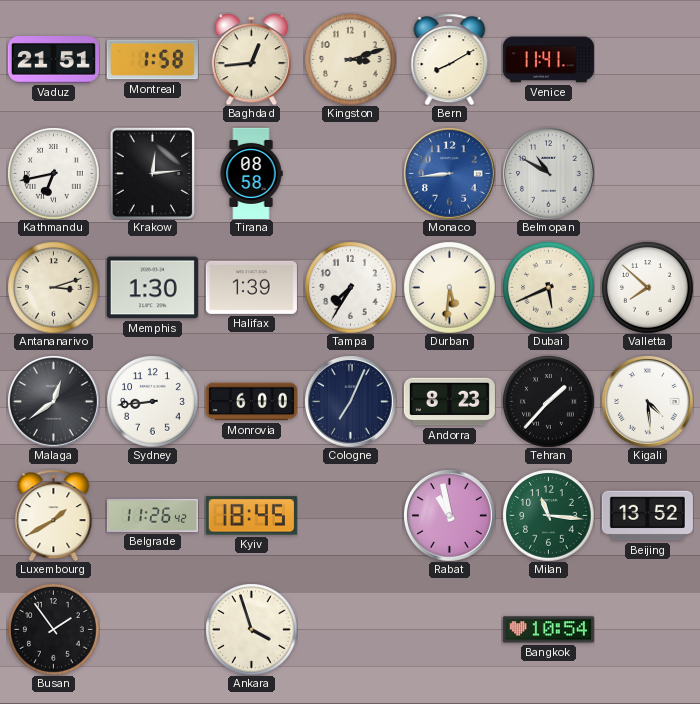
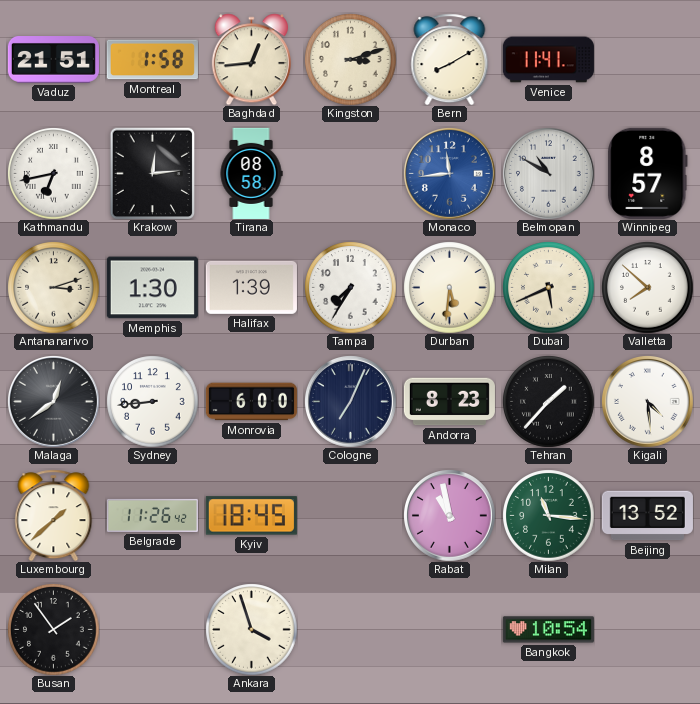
Monaco: 8:44 -> 11:44
Winnipeg: none -> 8:57
Luxembourg: 1:40 -> 1:38
